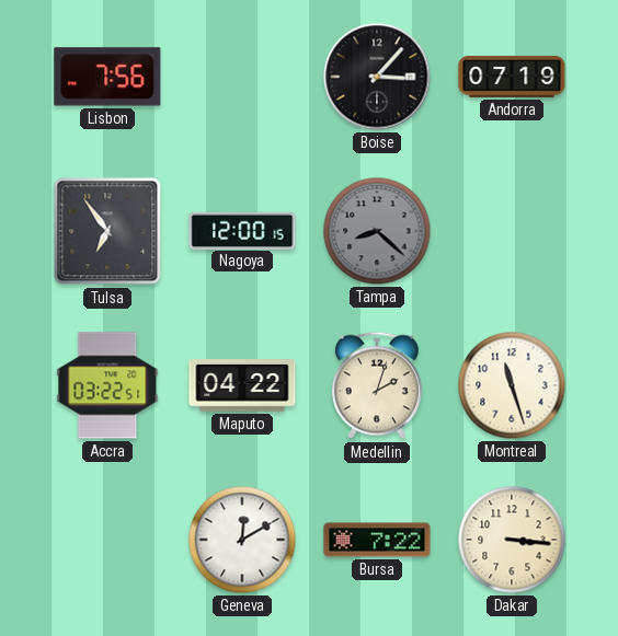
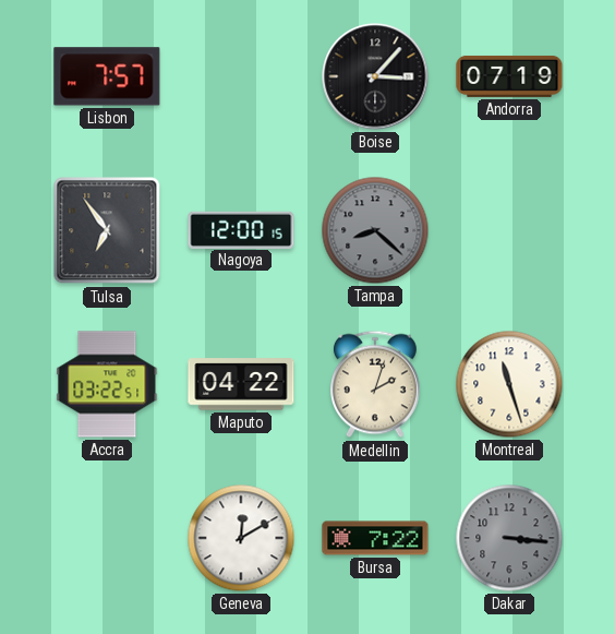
Lisbon: 7:56 -> 7:57
Dakar dial: cream -> grey
